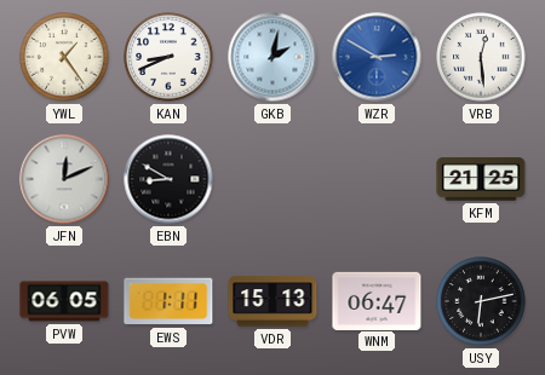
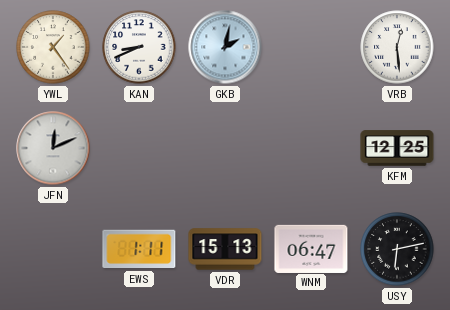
WZR: 2:50 -> none
EBN: 8:50 -> none
KFM: 21:25 -> 12:25
PVW: 06:05 -> none
